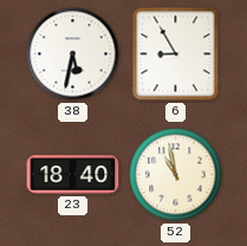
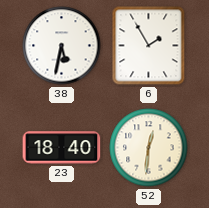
6: 8:55 -> 1:55
52: 10:58 -> 12:31
